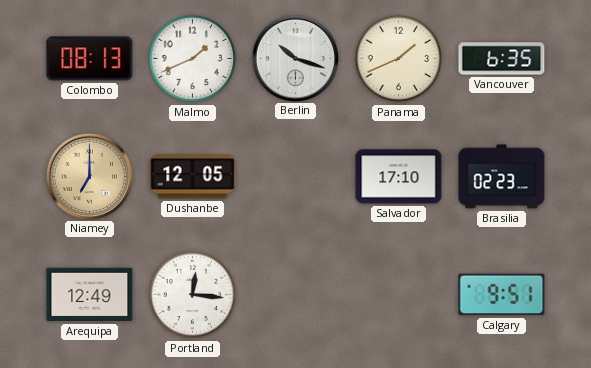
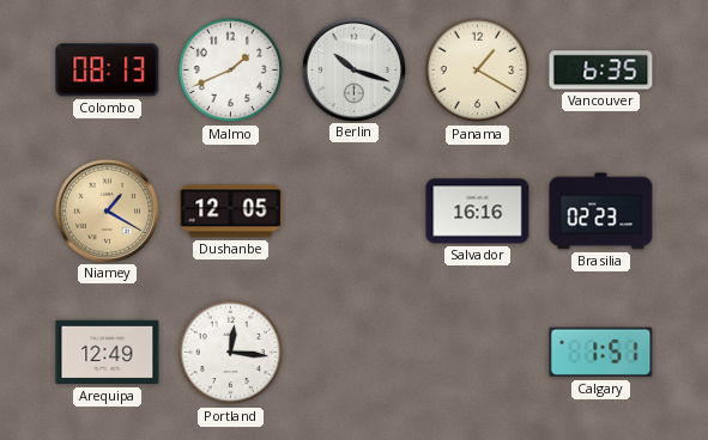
Panama: 1:41 -> 1:20
Niamey: 7:00 -> 1:20
Salvador: 17:10 -> 16:16
Calgary: 9:51 -> 1:51
